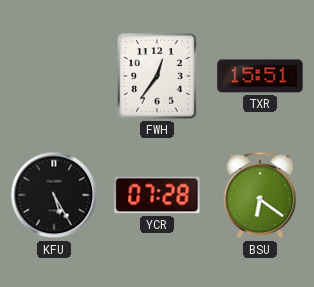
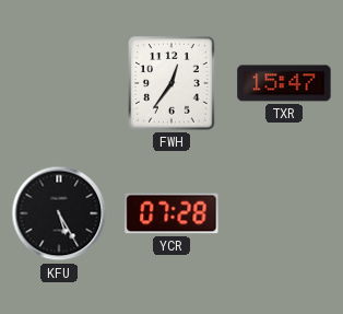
TXR: 15:51 -> 15:47
BSU: 6:21 -> none
